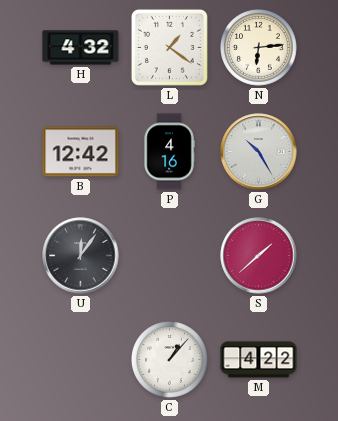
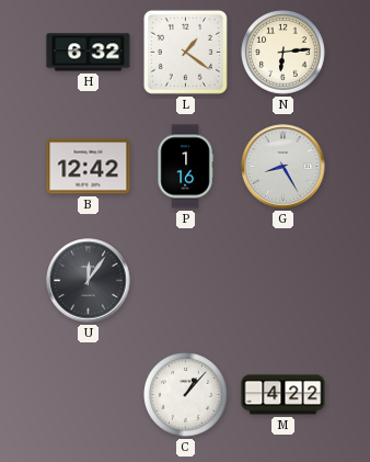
H: 4:32 -> 6:32
P: 4:16 -> 1:16
G: 10:25 -> 8:25
S: 1:38 -> none
